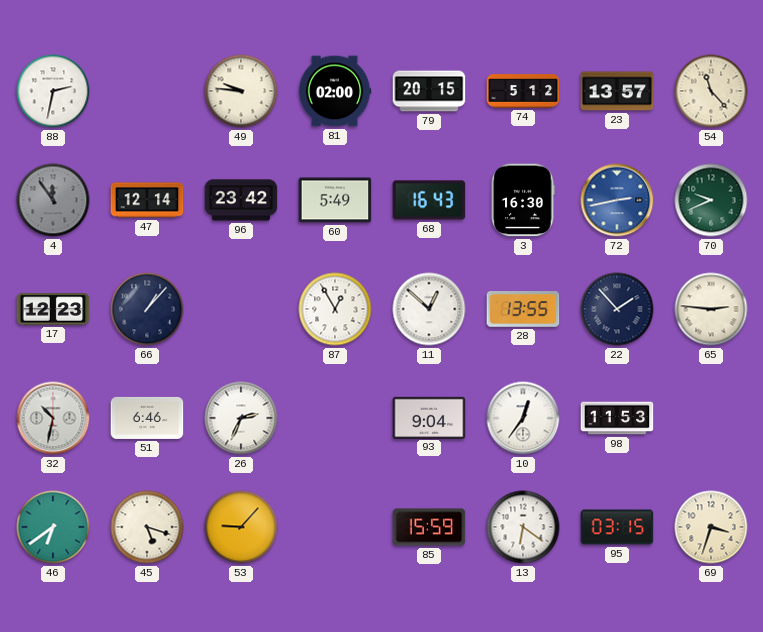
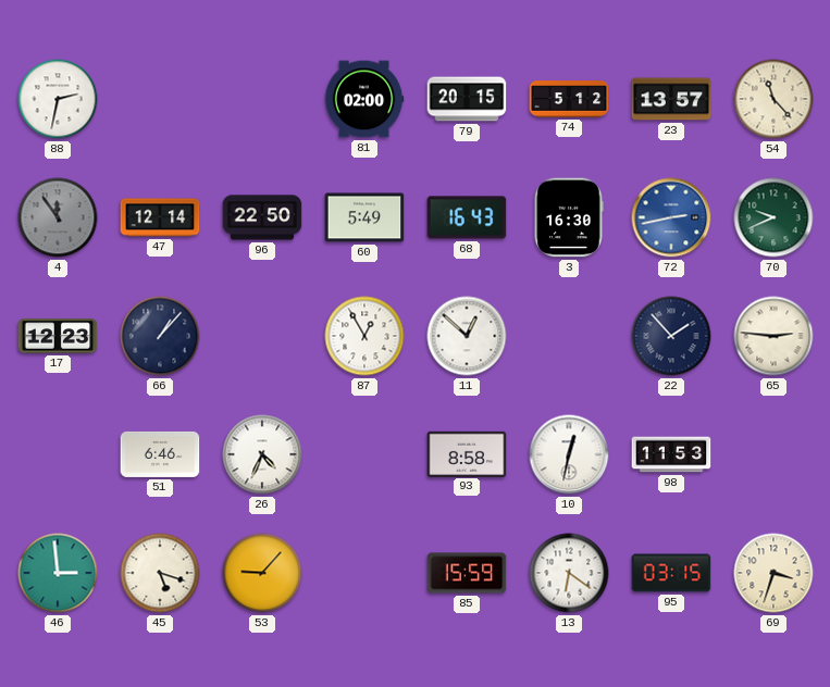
49: 9:46 -> none
96: 23:42 -> 22:50
28: 13:55 -> none
32: 10:32 -> none
26: 2:34 -> 4:34
93: 9:04 -> 8:58
10: 12:36 -> 12:32
46: 6:39 -> 2:59
